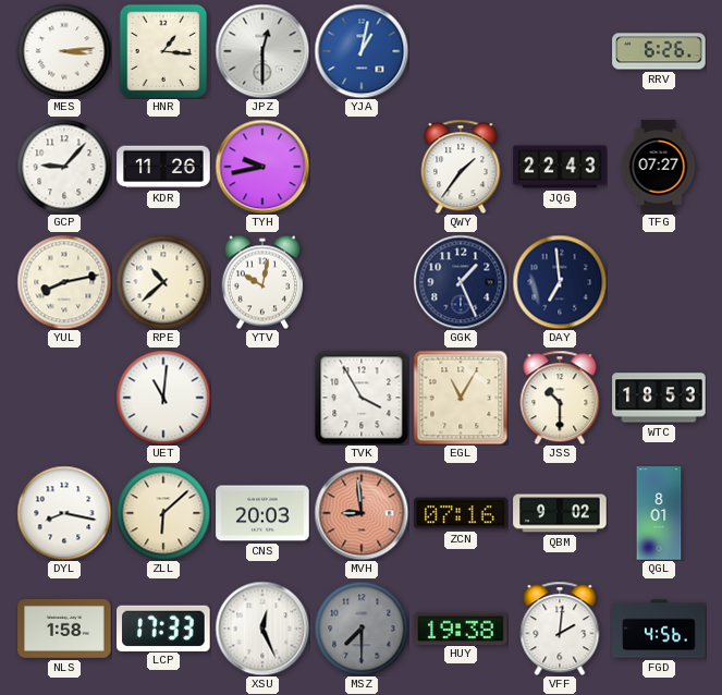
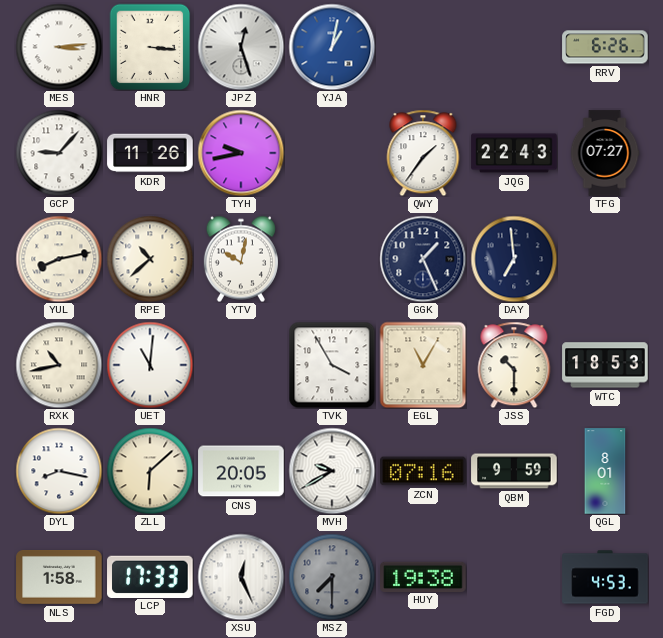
HNR: 1:16 -> 3:16
JPZ: 12:30 -> 12:27
RXK: none -> 10:43
CNS: 20:03 -> 20:05
MVH: 8:59 -> 9:40
MVH dial: salmon -> white
QBM: 9:02 -> 9:59
VFF: 2:01 -> none
FGD: 4:56 -> 4:53
